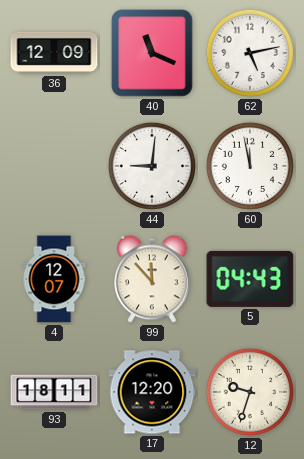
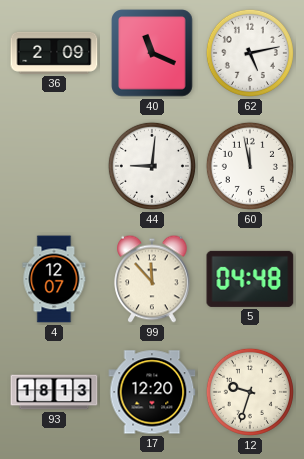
36: 12:09 -> 2:09
5: 04:43 -> 04:48
93: 18:11 -> 18:13
